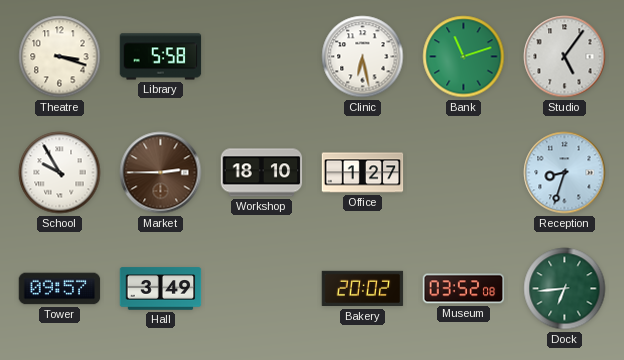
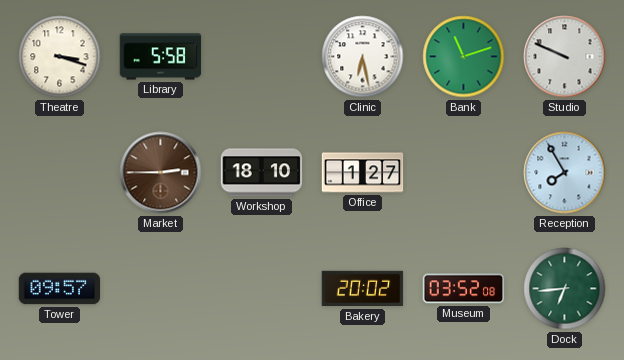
Studio: 5:06 -> 9:49
School: 9:55 -> none
Reception: 8:33 -> 7:55
Hall: 3:49 -> none
